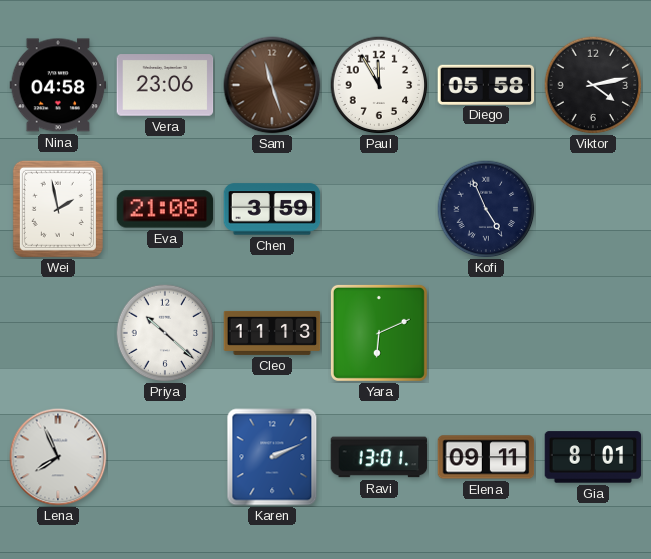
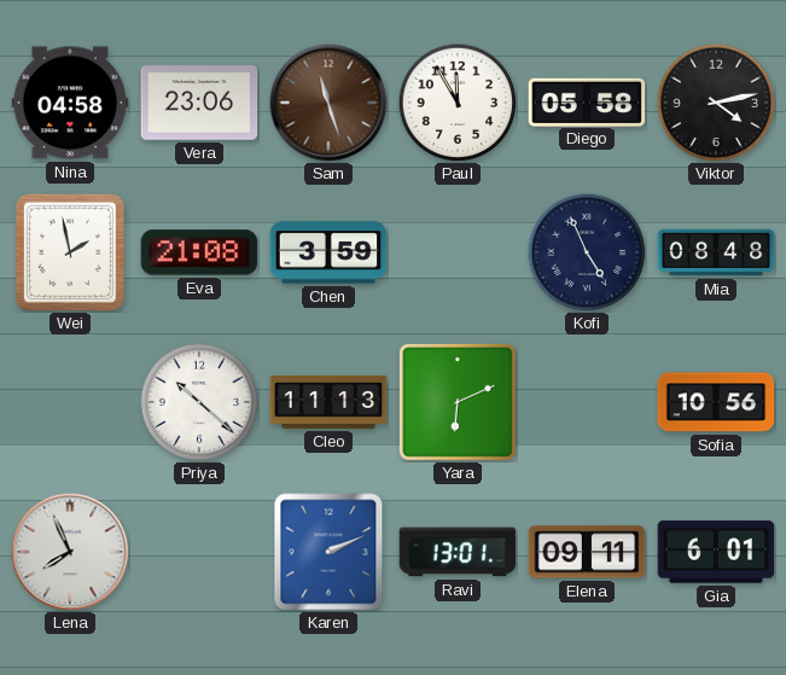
Mia: none -> 08:48
Sofia: none -> 10:56
Gia: 8:01 -> 6:01
